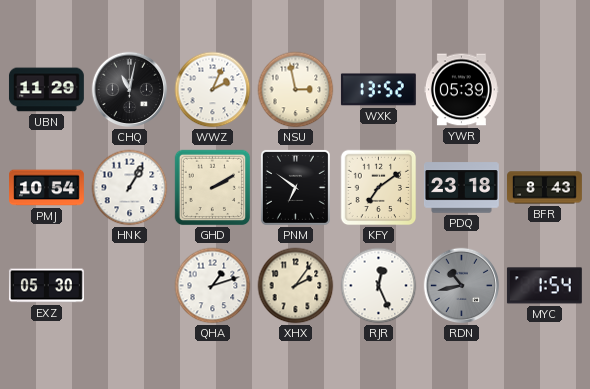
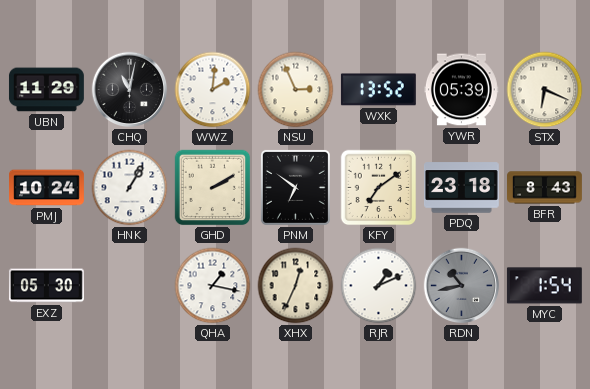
WWZ: 2:04 -> 2:01
NSU: 2:58 -> 2:56
STX: none -> 6:19
PMJ: 10:54 -> 10:24
QHA: 1:12 -> 1:17
XHX: 2:06 -> 12:34
RJR: 12:26 -> 1:11
